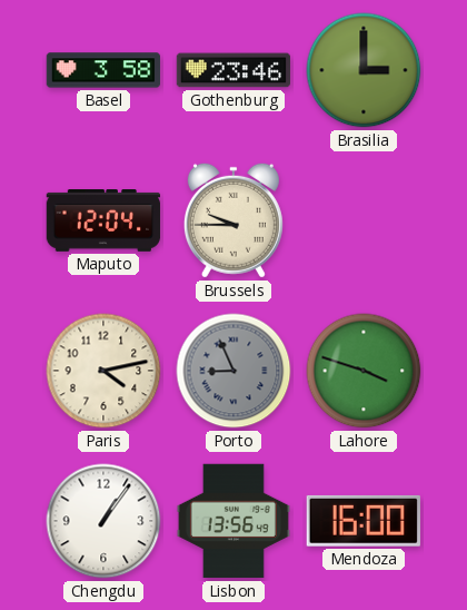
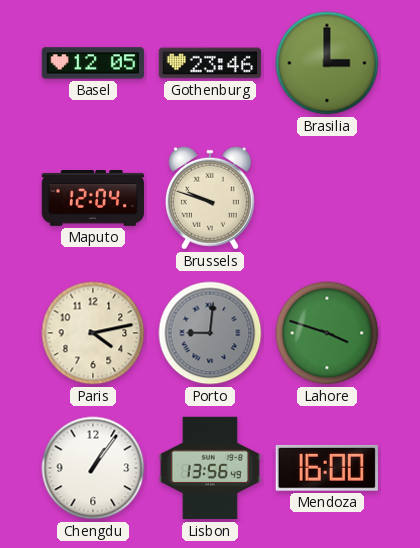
Basel: 3:58 -> 12:05
Brussels: 9:45 -> 9:48
Porto: 8:56 -> 9:01
